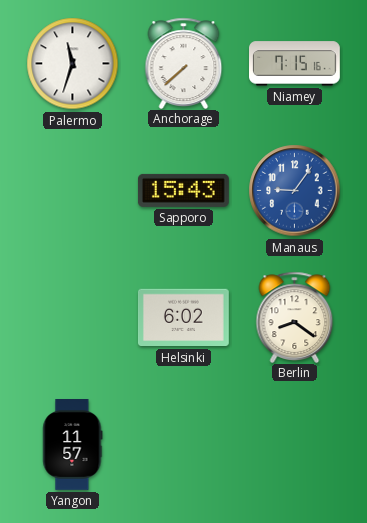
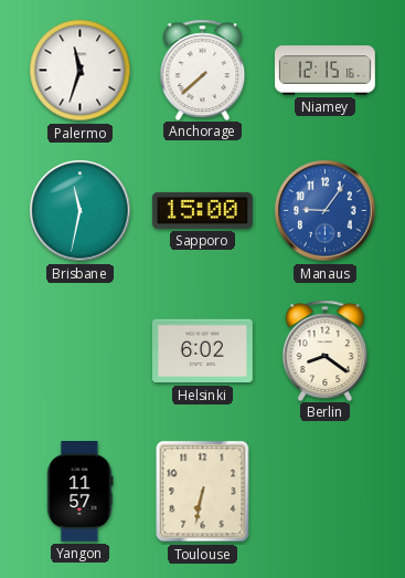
Niamey: 7:15 -> 12:15
Brisbane: none -> 11:32
Sapporo: 15:43 -> 15:00
Toulouse: none -> 6:32
